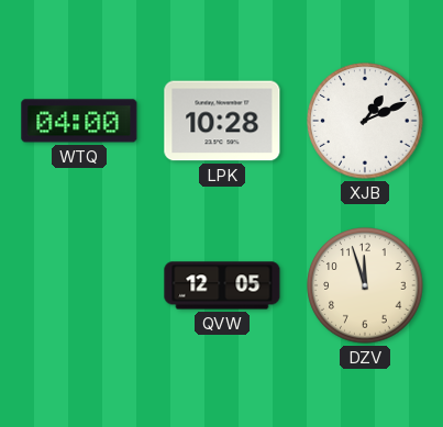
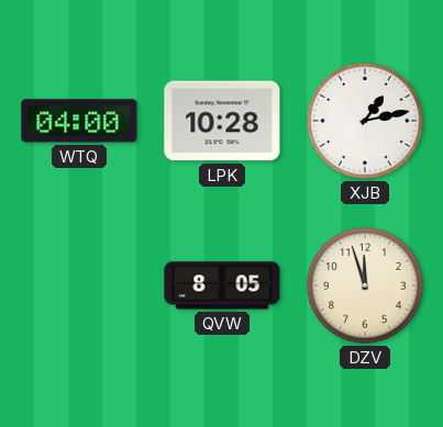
XJB: 1:11 -> 1:13
QVW: 12:05 -> 8:05
